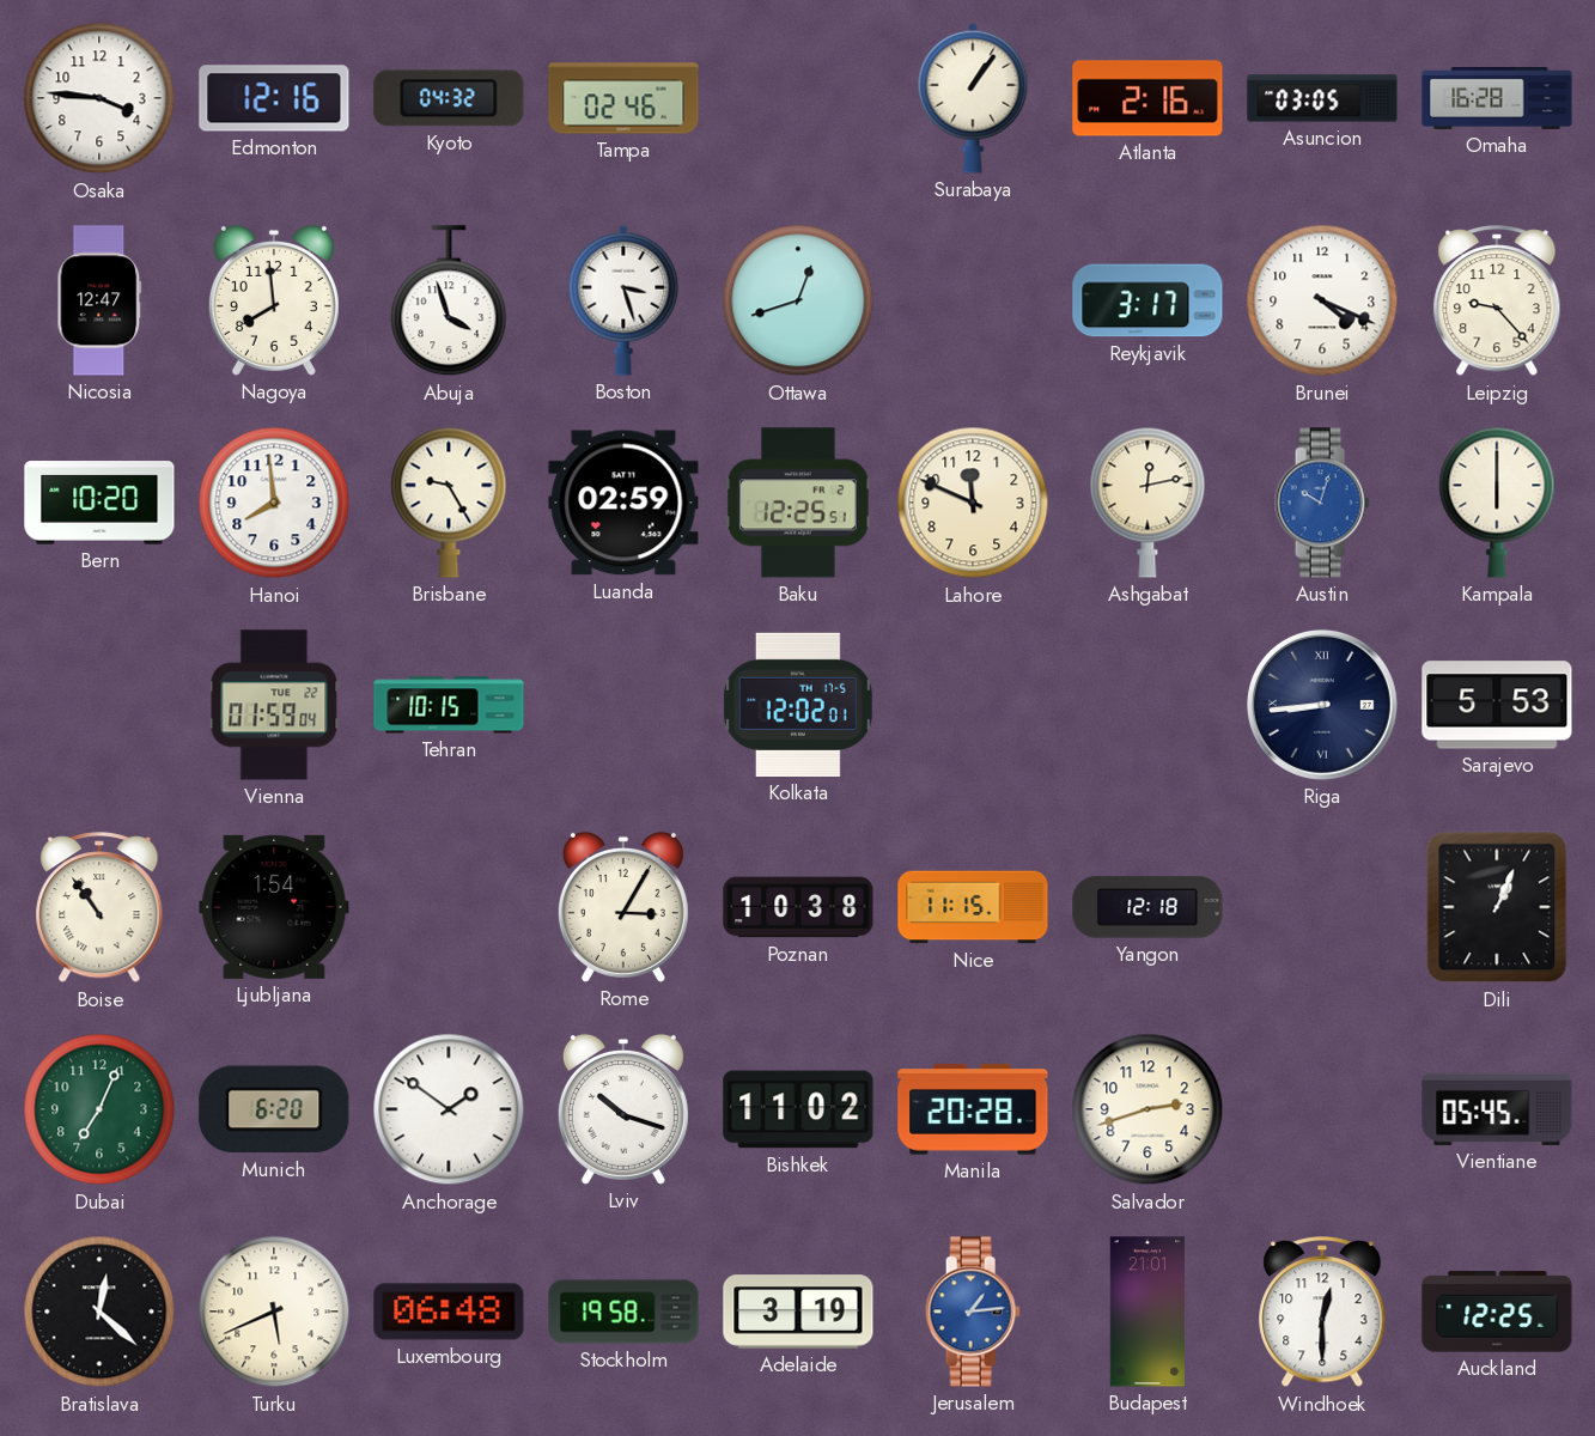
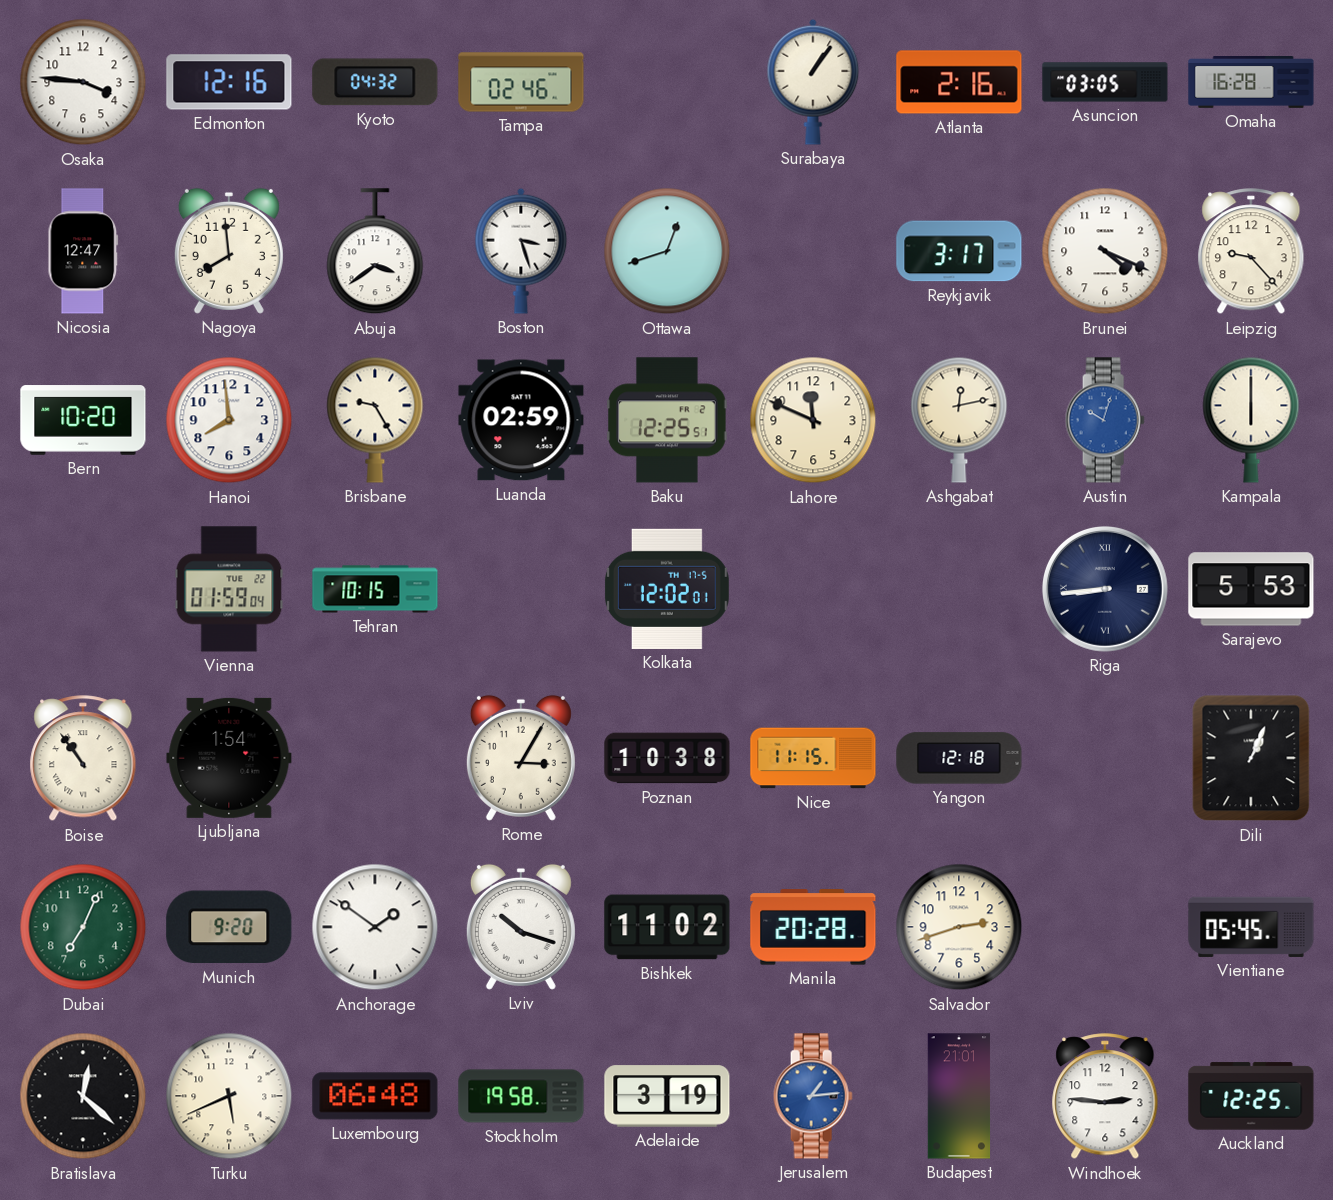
Abuja: 3:57 -> 3:39
Munich: 6:20 -> 9:20
Windhoek: 12:30 -> 2:46
